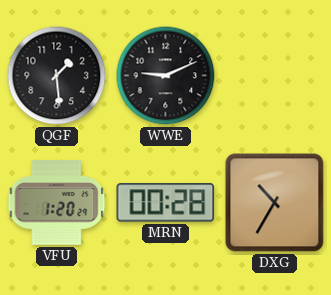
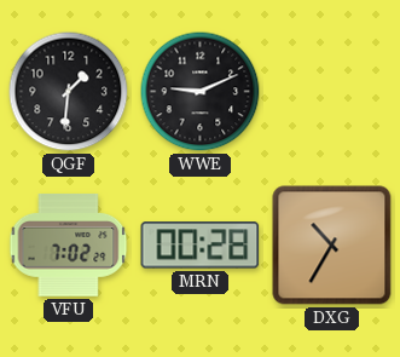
QGF: 1:29 -> 1:31
VFU: 1:20 -> 7:02
